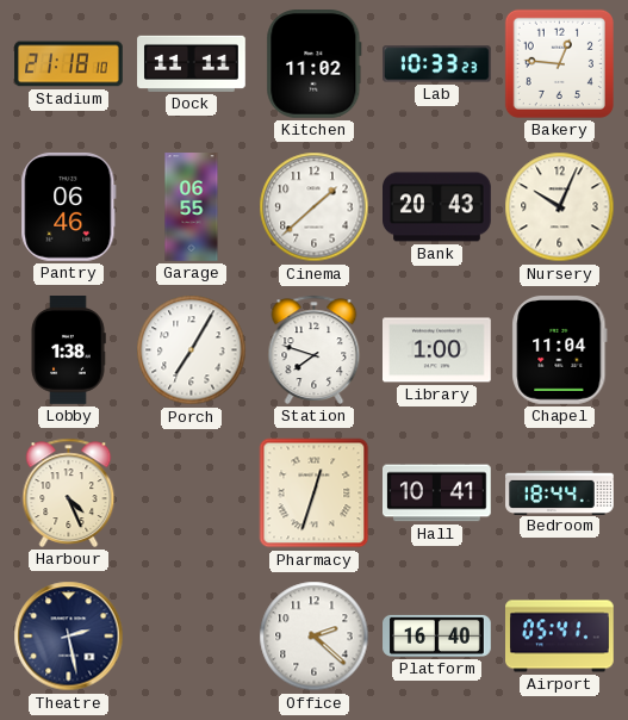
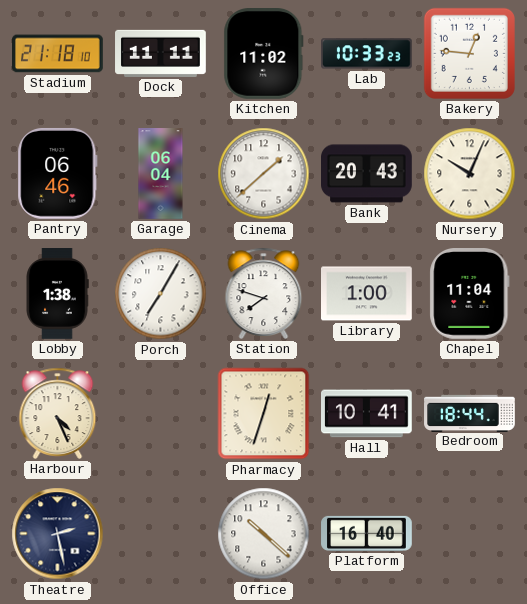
Garage: 06:55 -> 06:04
Office: 2:22 -> 10:22
Airport: 05:41 -> none
